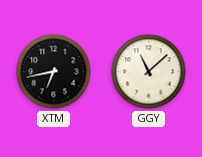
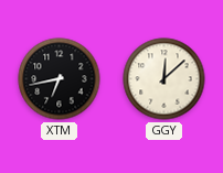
GGY: 11:08 -> 12:08
